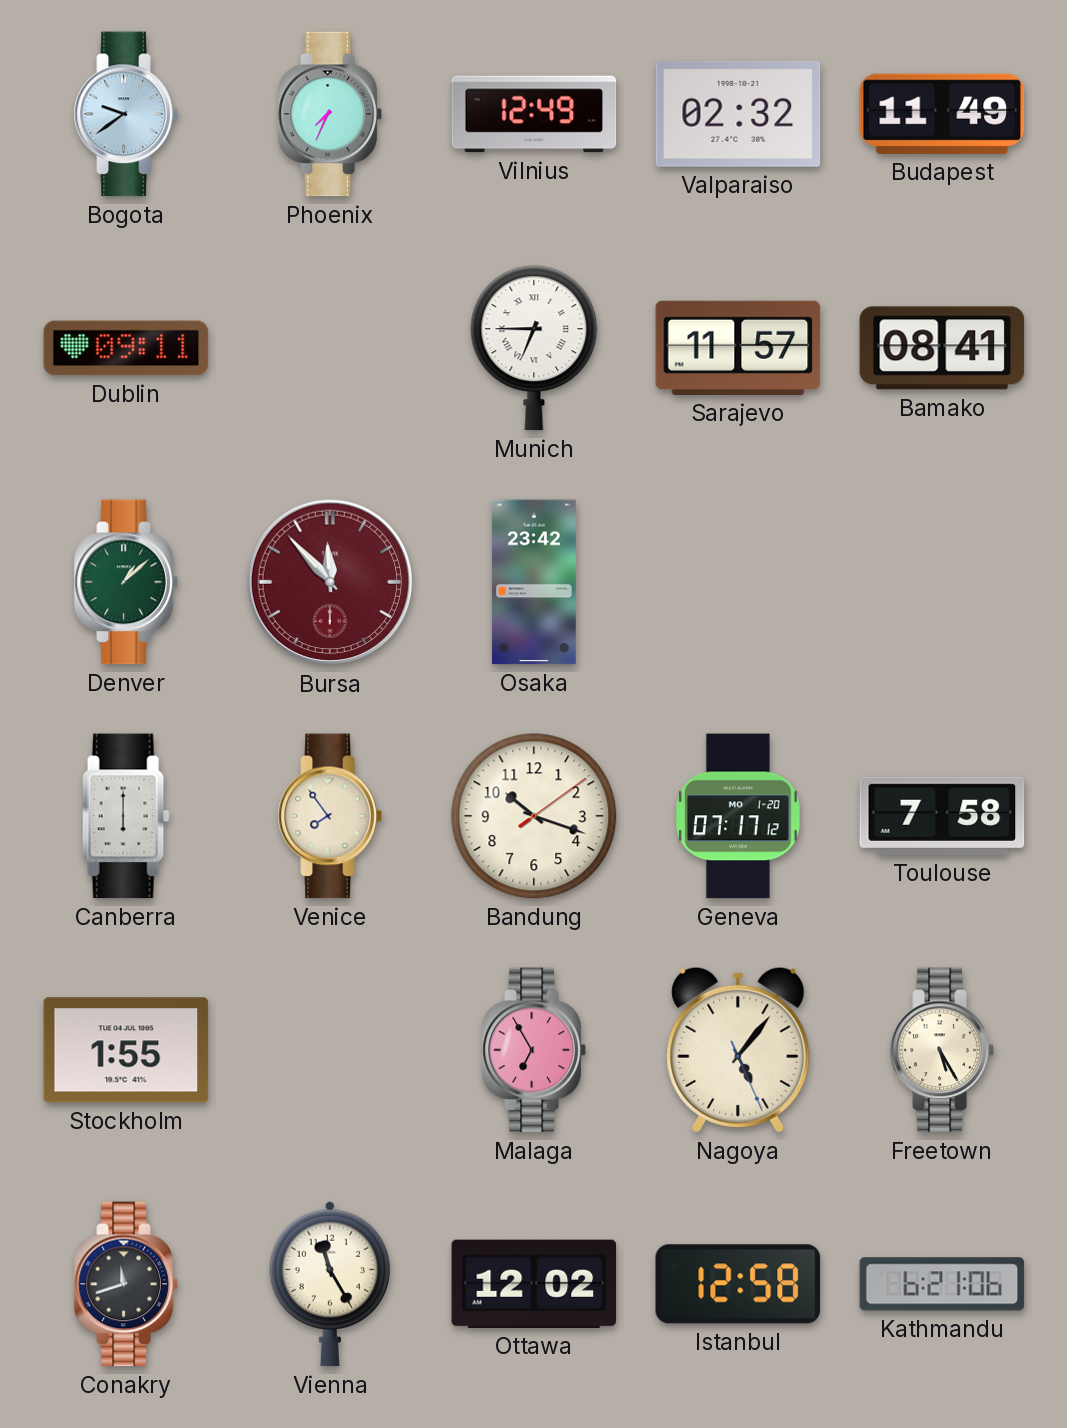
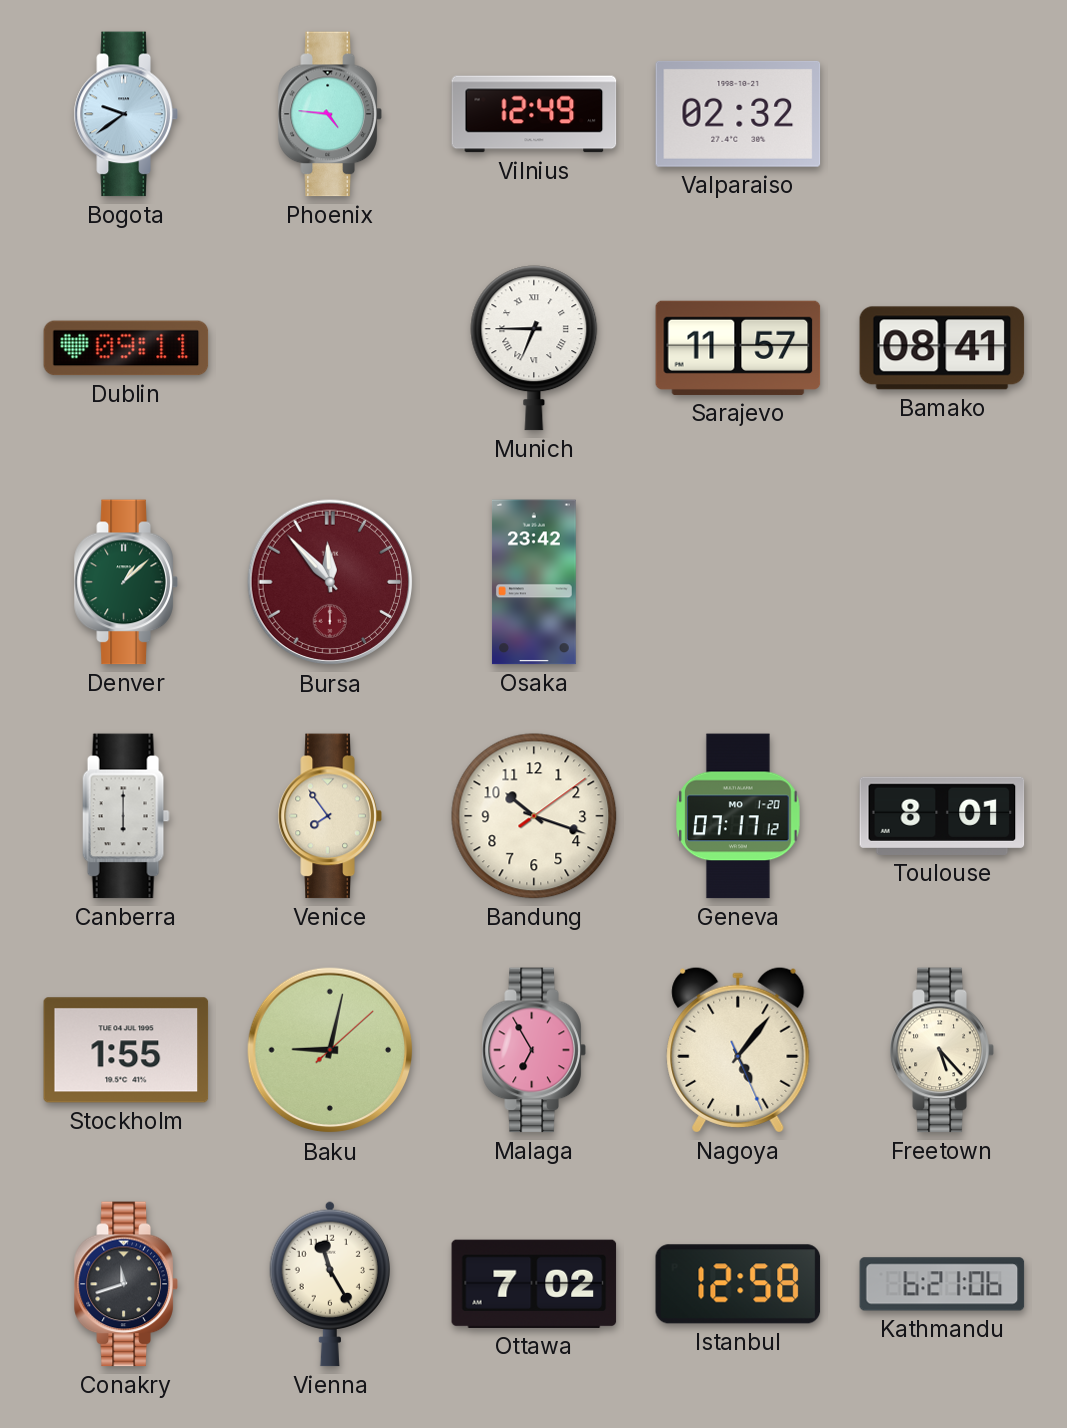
Phoenix: 7:34 -> 4:46
Budapest: 11:49 -> none
Toulouse: 7:58 -> 8:01
Baku: none -> 9:02
Freetown: 5:25 -> 5:23
Ottawa: 12:02 -> 7:02
